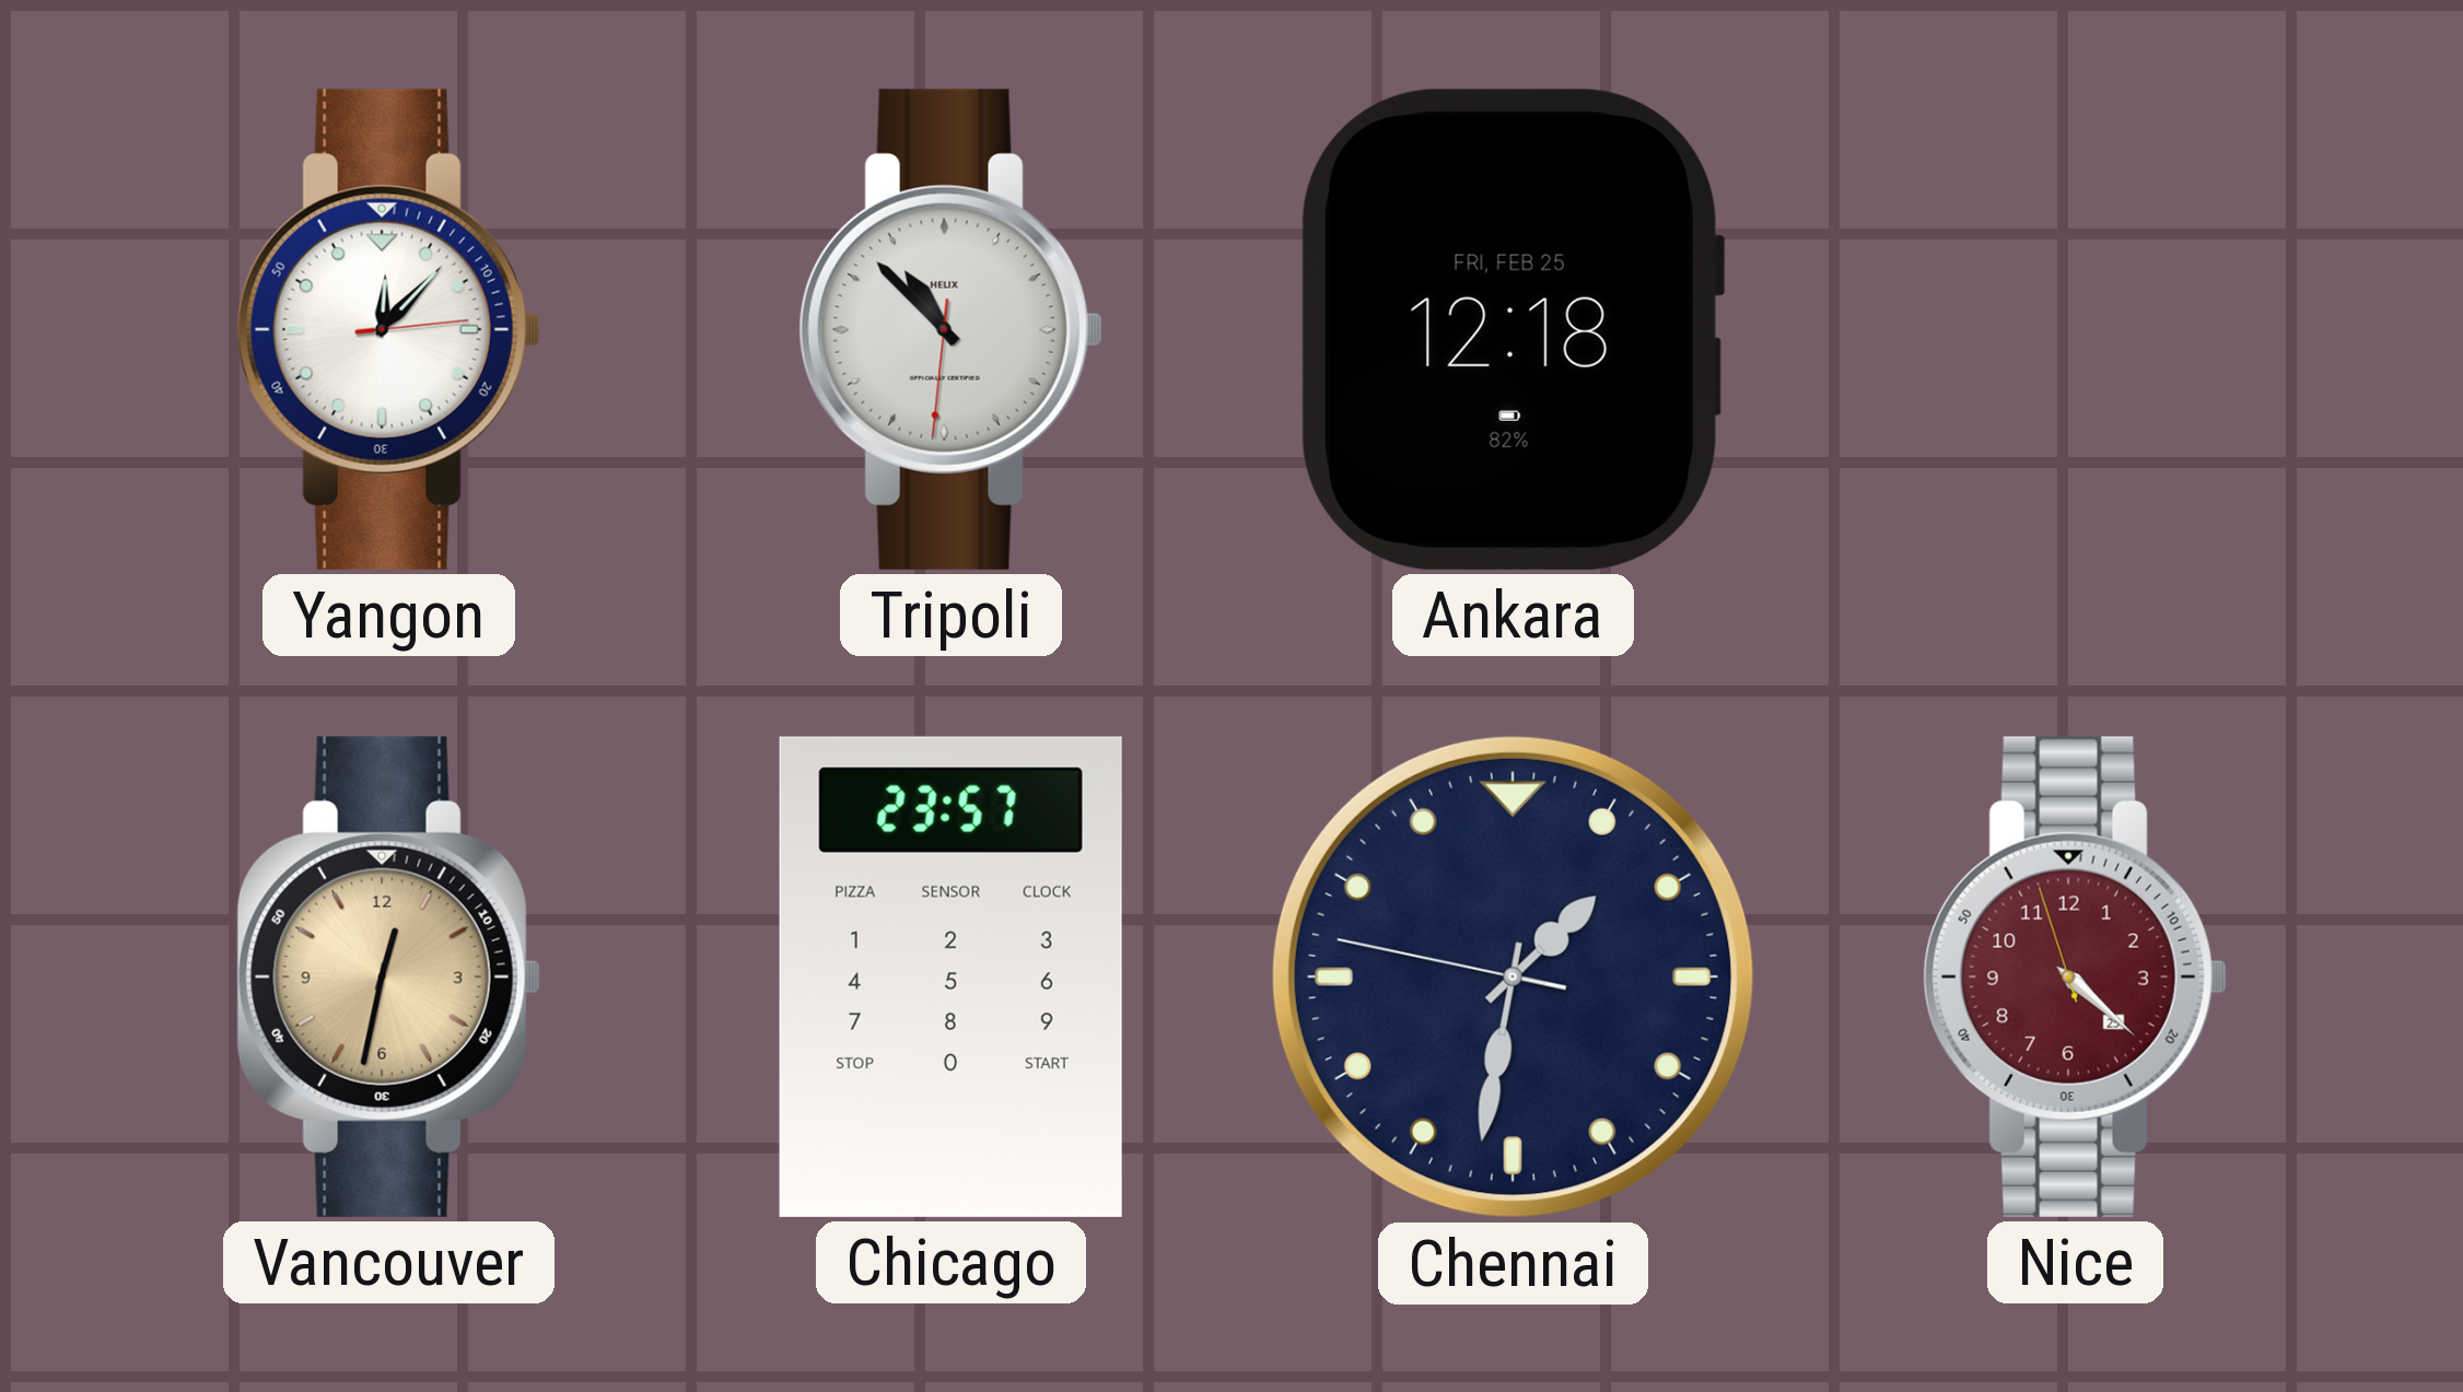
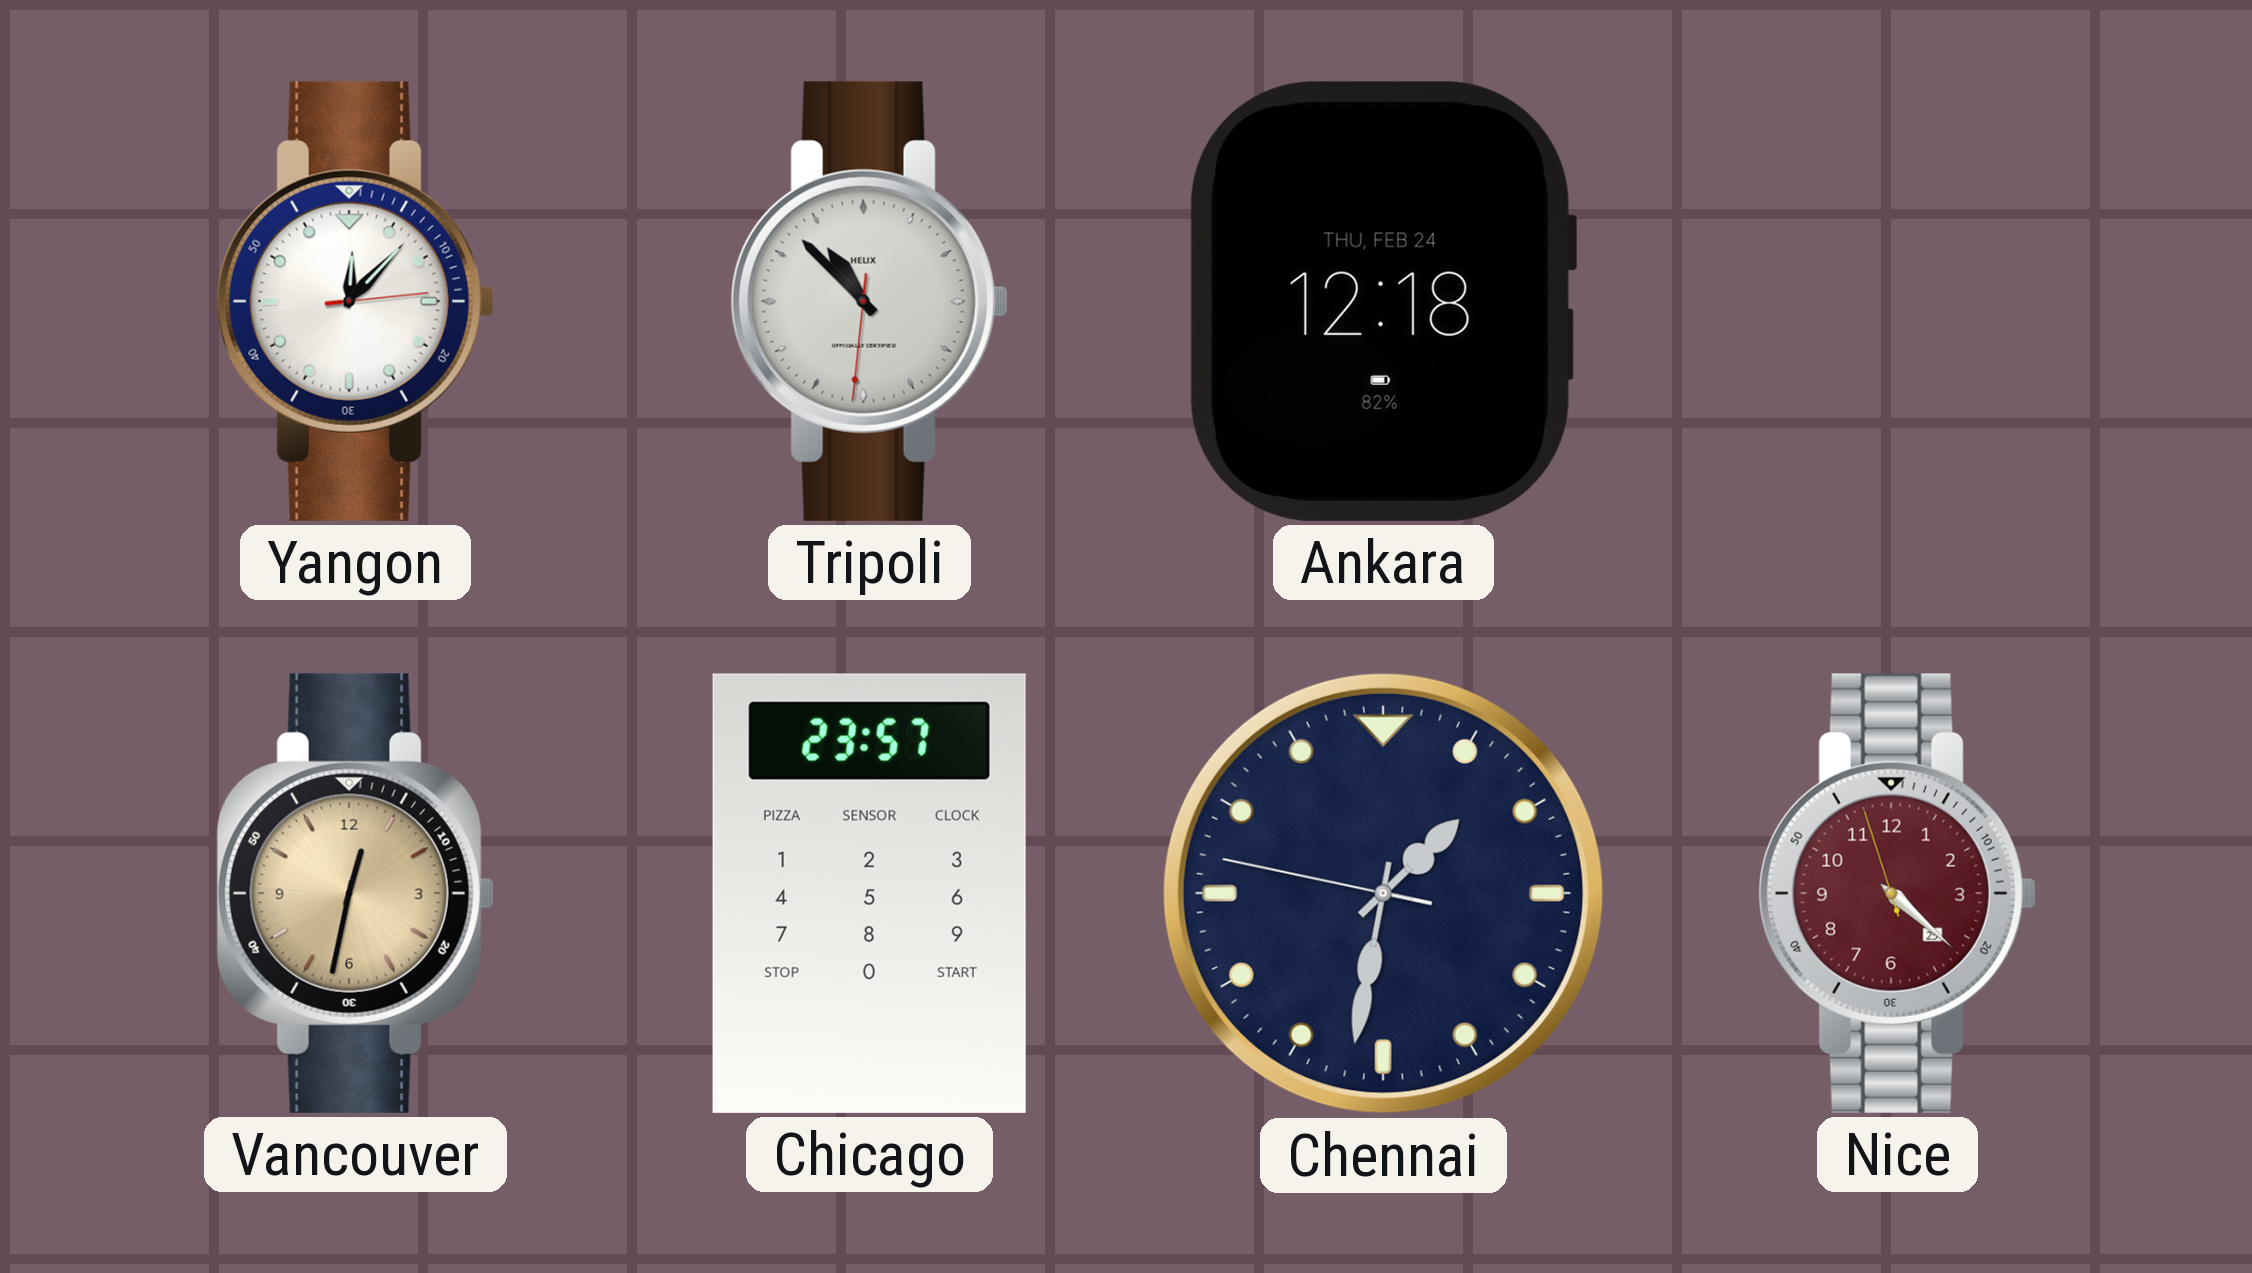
Ankara date: FRI, FEB 25 -> THU, FEB 24
